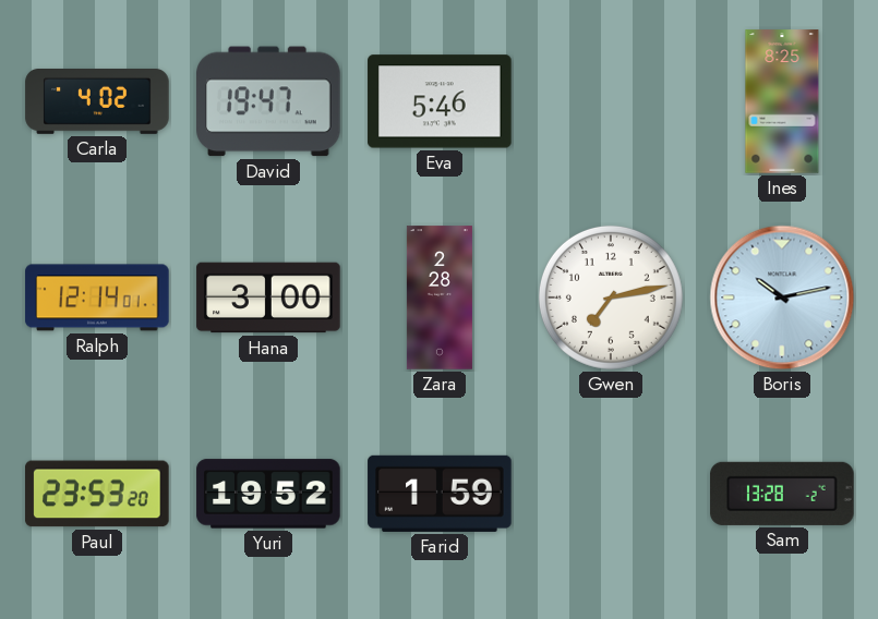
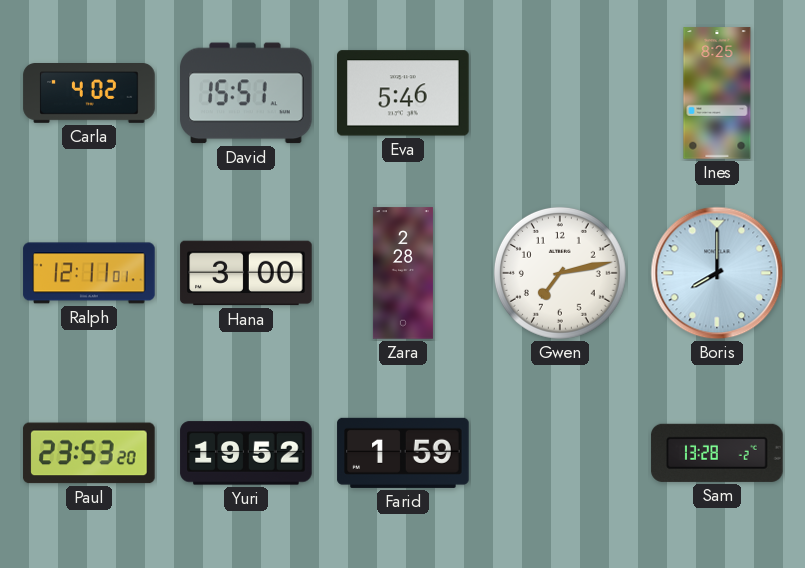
David: 19:47 -> 15:51
Ralph: 12:14 -> 12:11
Boris: 10:13 -> 8:00
